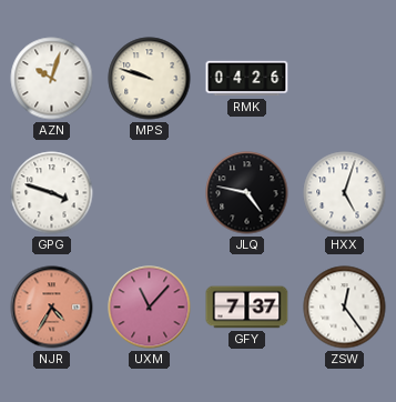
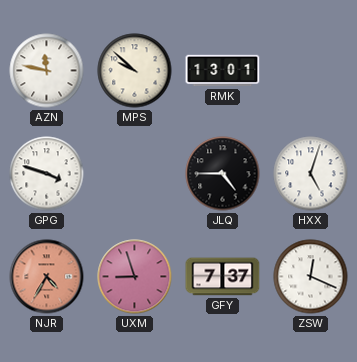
AZN: 10:03 -> 11:47
MPS: 9:48 -> 9:52
RMK: 04:26 -> 13:01
JLQ: 4:47 -> 4:45
UXM: 11:07 -> 8:57
ZSW: 12:24 -> 12:19
